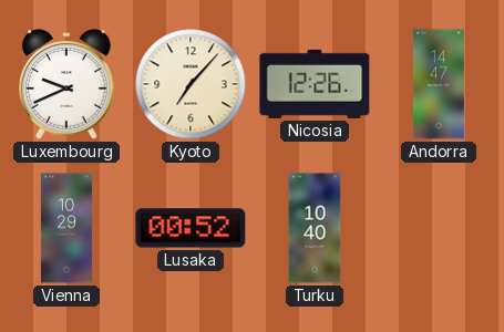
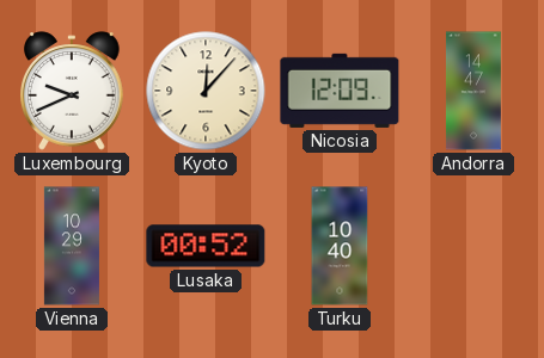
Kyoto: 7:07 -> 12:07
Nicosia: 12:26 -> 12:09
